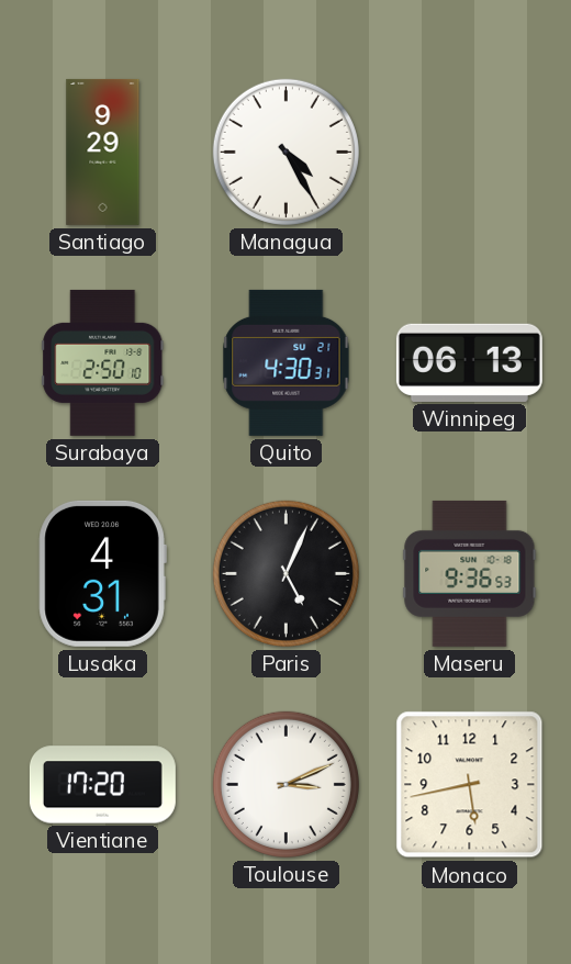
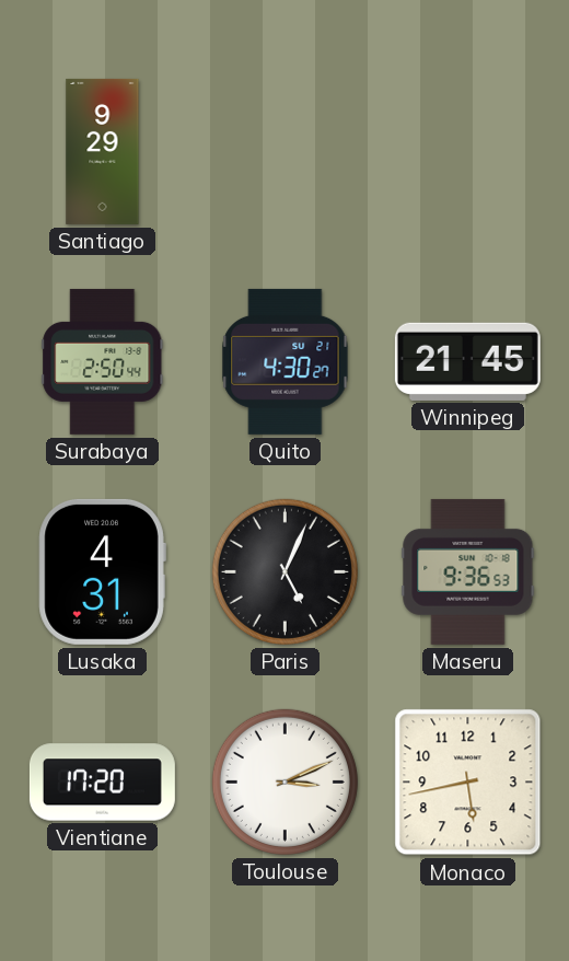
Managua: 4:25 -> none
Surabaya: 2:50:10 -> 2:50:44
Quito: 4:30:31 -> 4:30:27
Winnipeg: 06:13 -> 21:45
